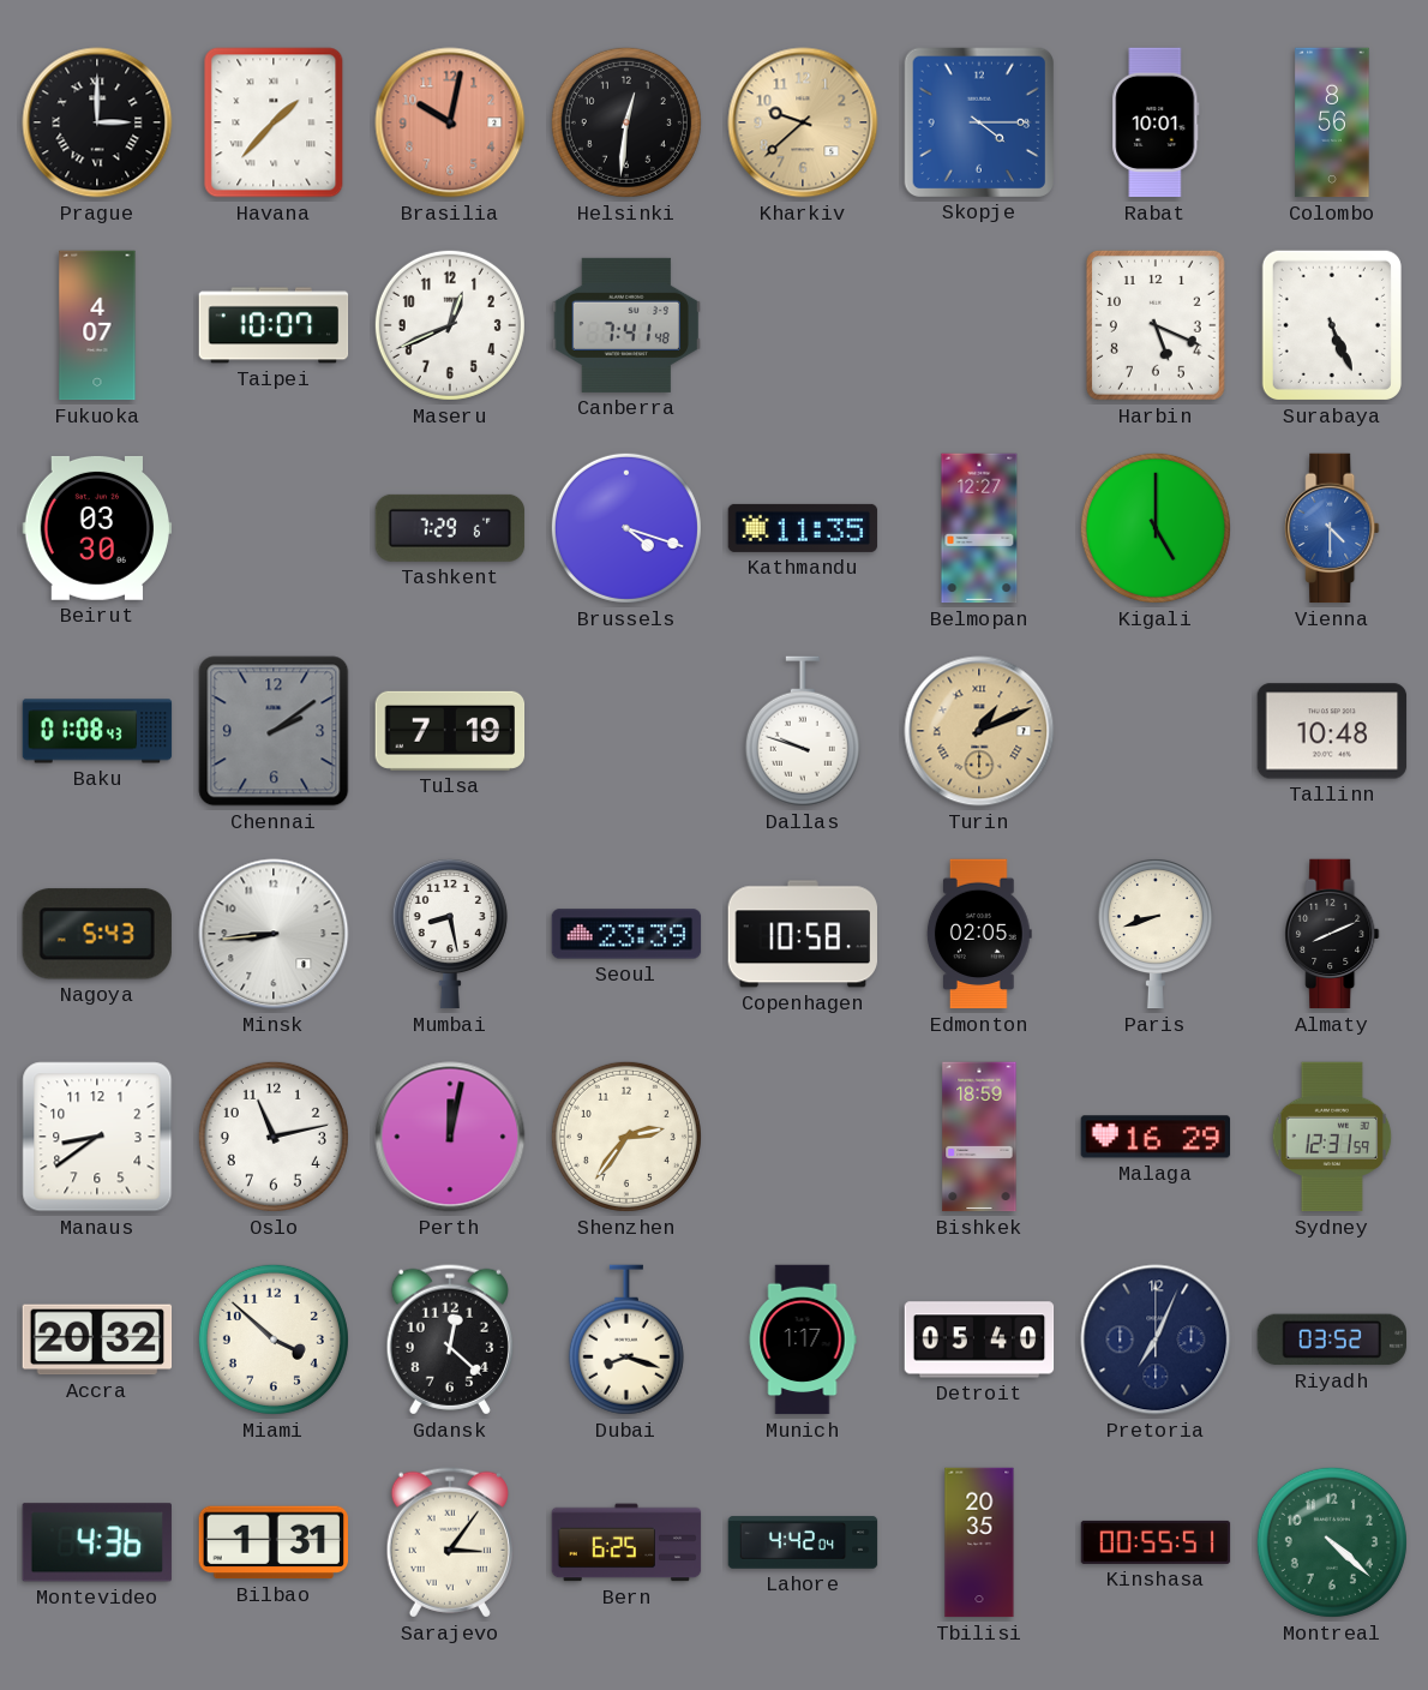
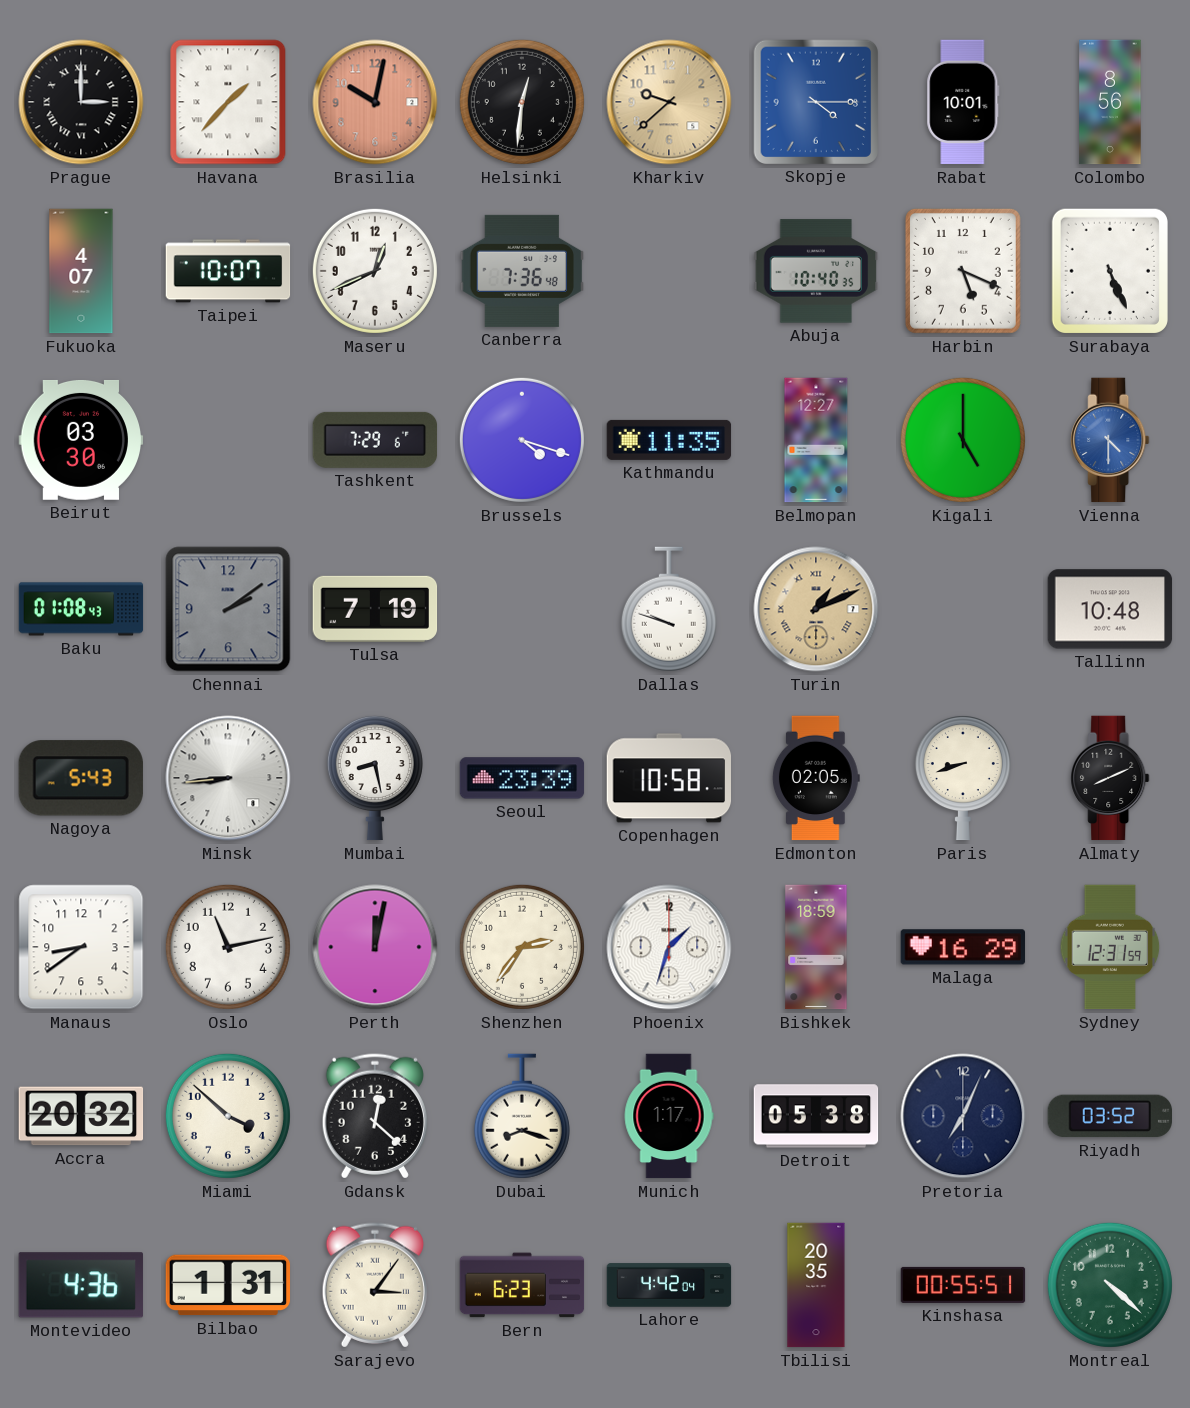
Canberra: 7:41 -> 7:36
Abuja: none -> 10:40
Phoenix: none -> 1:33
Detroit: 05:40 -> 05:38
Bern: 6:25 -> 6:23
